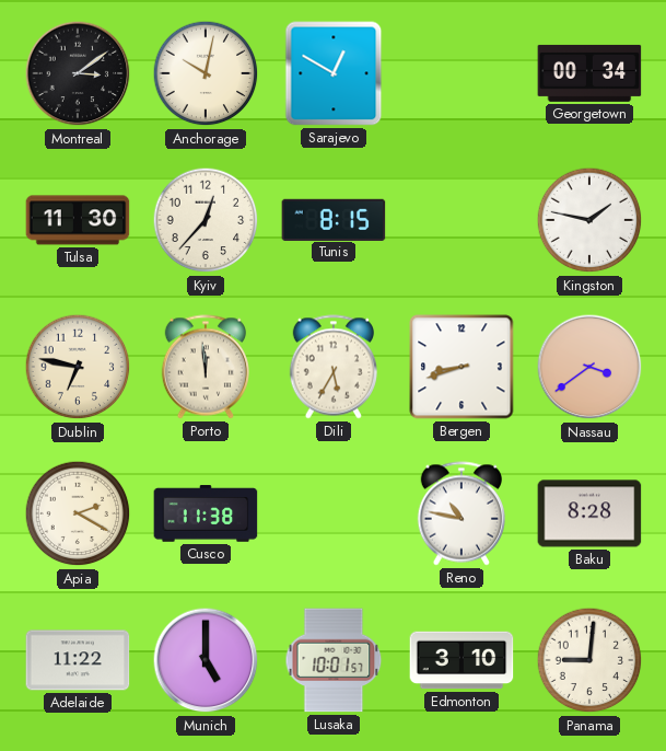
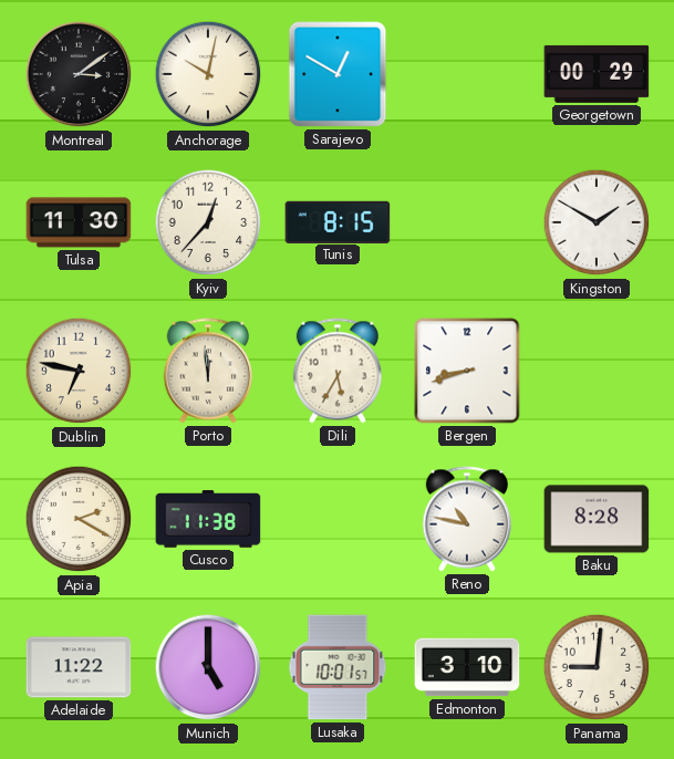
Georgetown: 00:34 -> 00:29
Kingston: 1:47 -> 1:50
Nassau: 3:39 -> none
